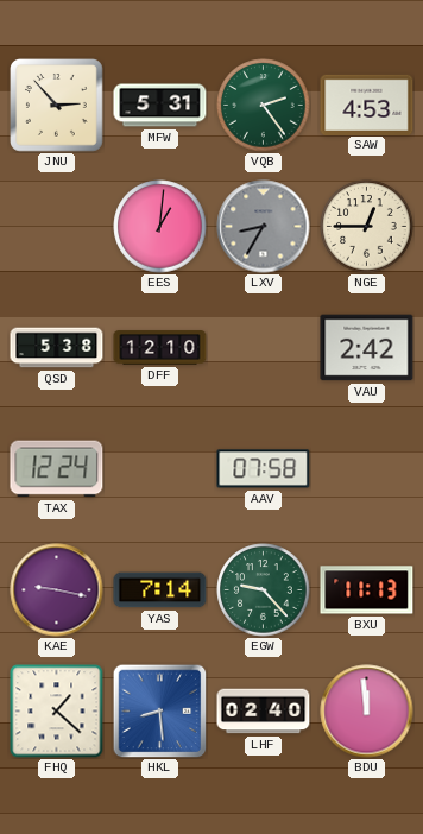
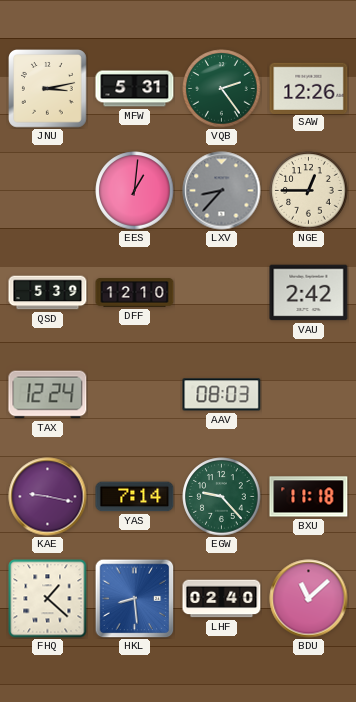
JNU: 2:53 -> 3:13
SAW: 4:53 -> 12:26
LXV: 8:35 -> 8:37
QSD: 5:38 -> 5:39
AAV: 07:58 -> 08:03
BXU: 11:13 -> 11:18
BDU: 11:59 -> 11:08
